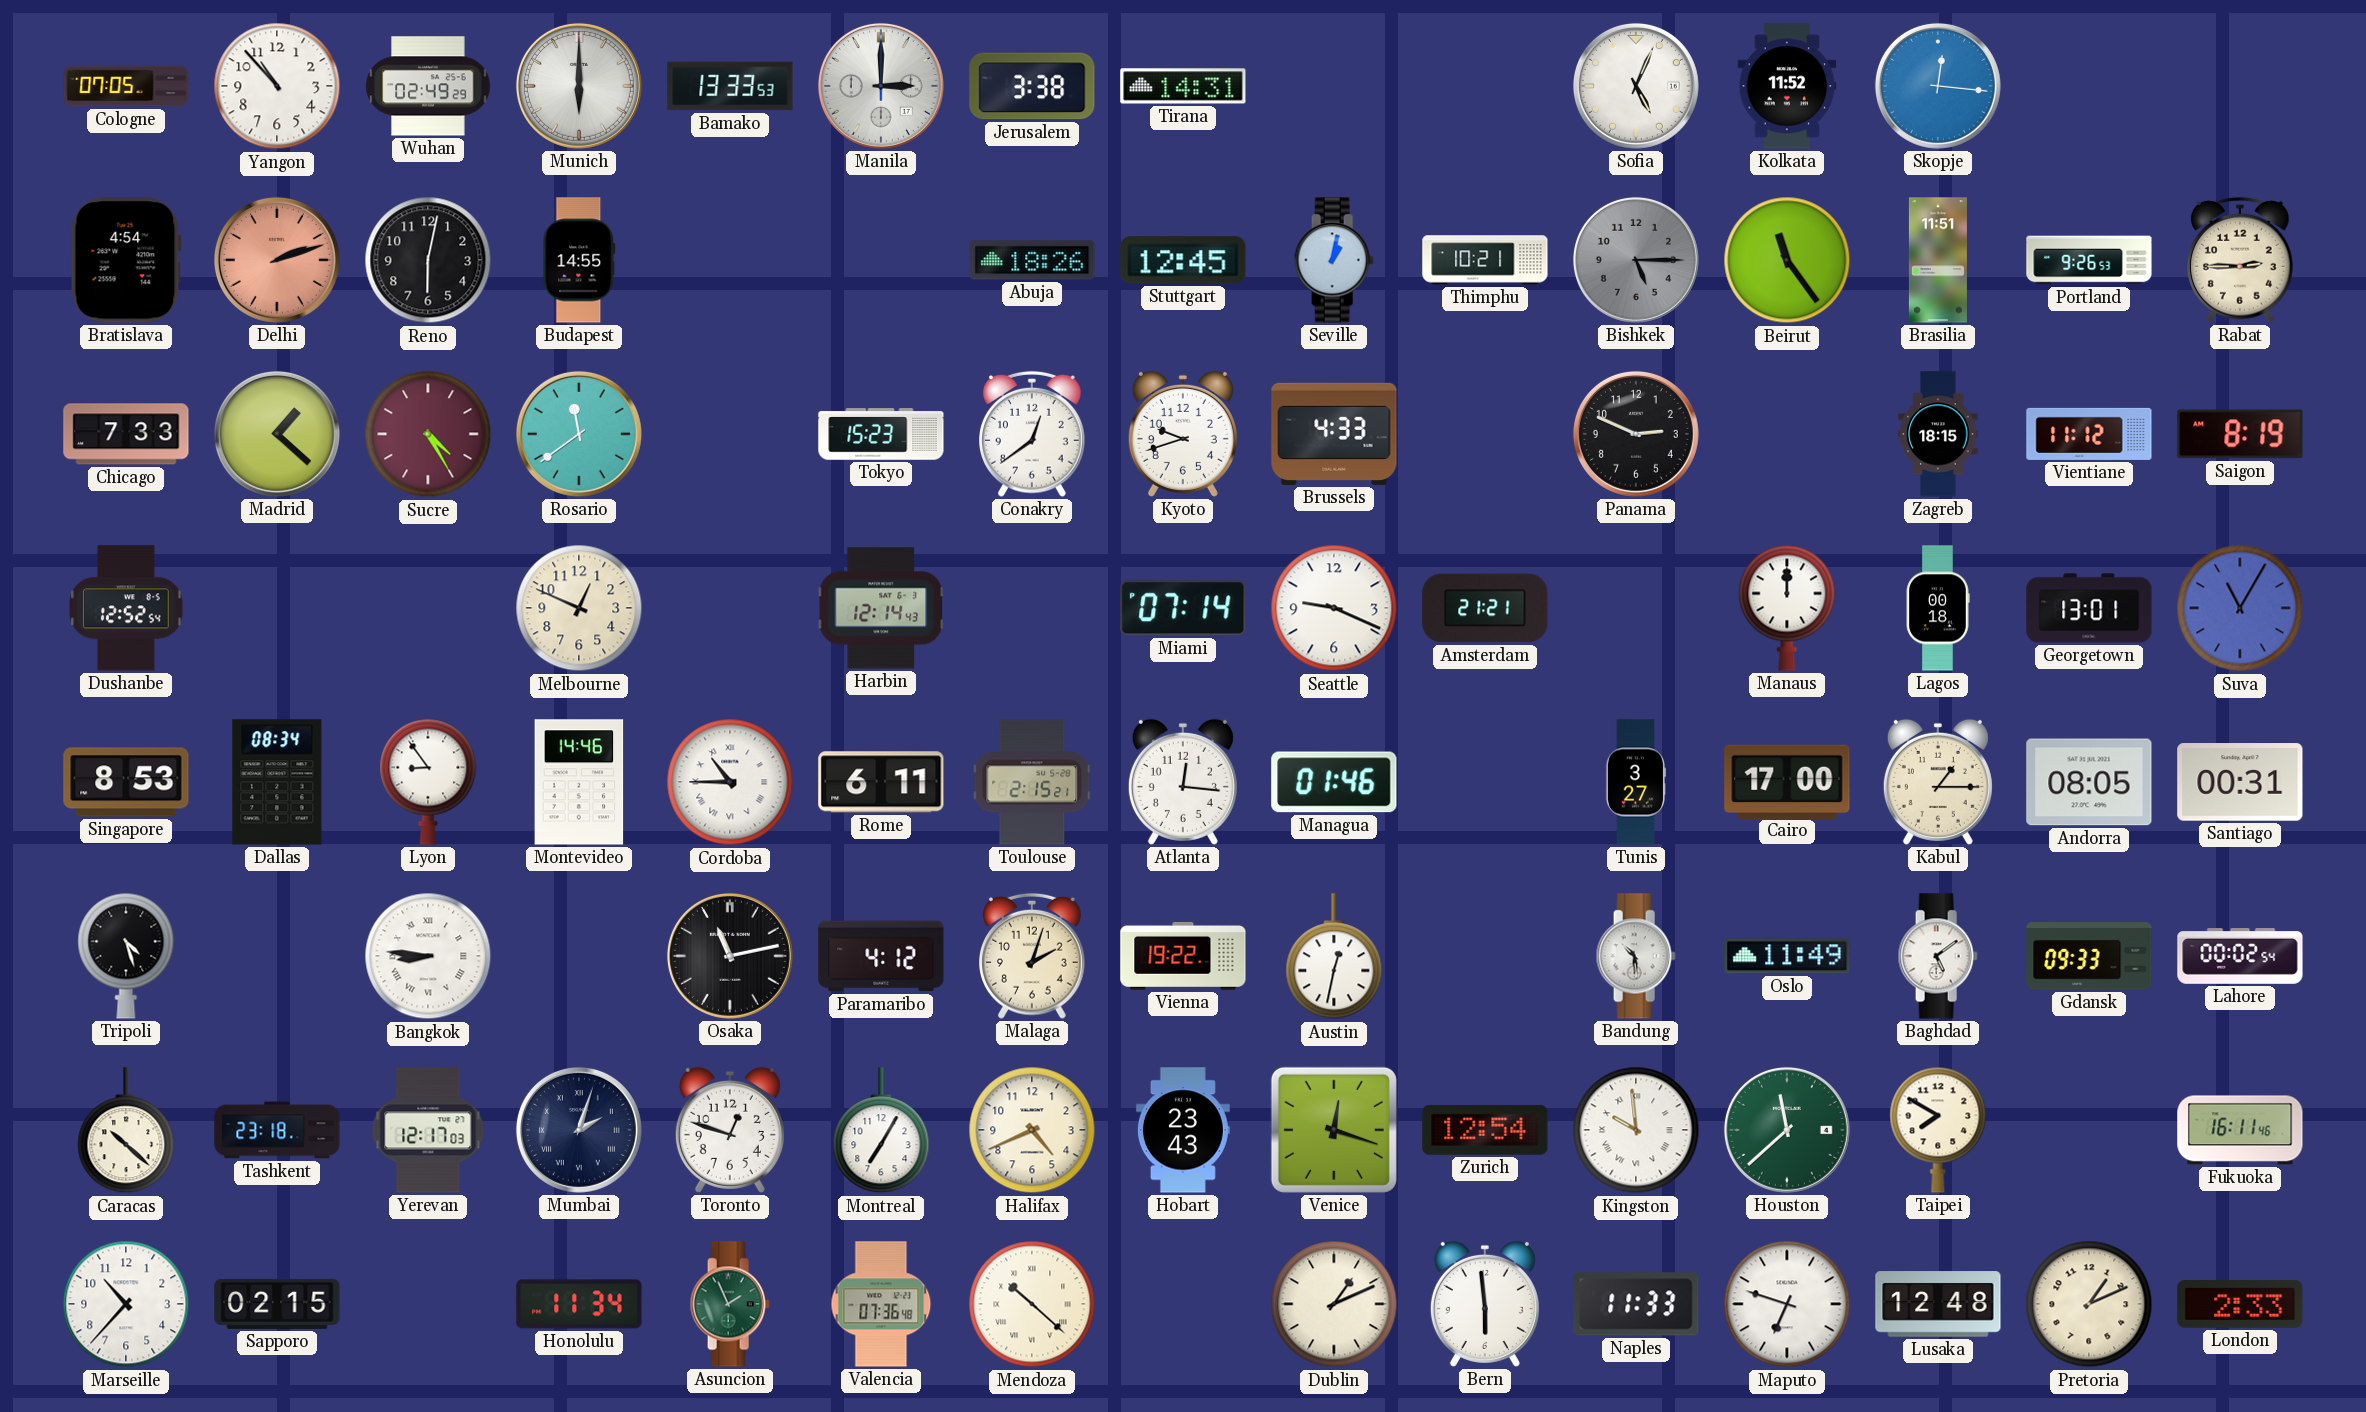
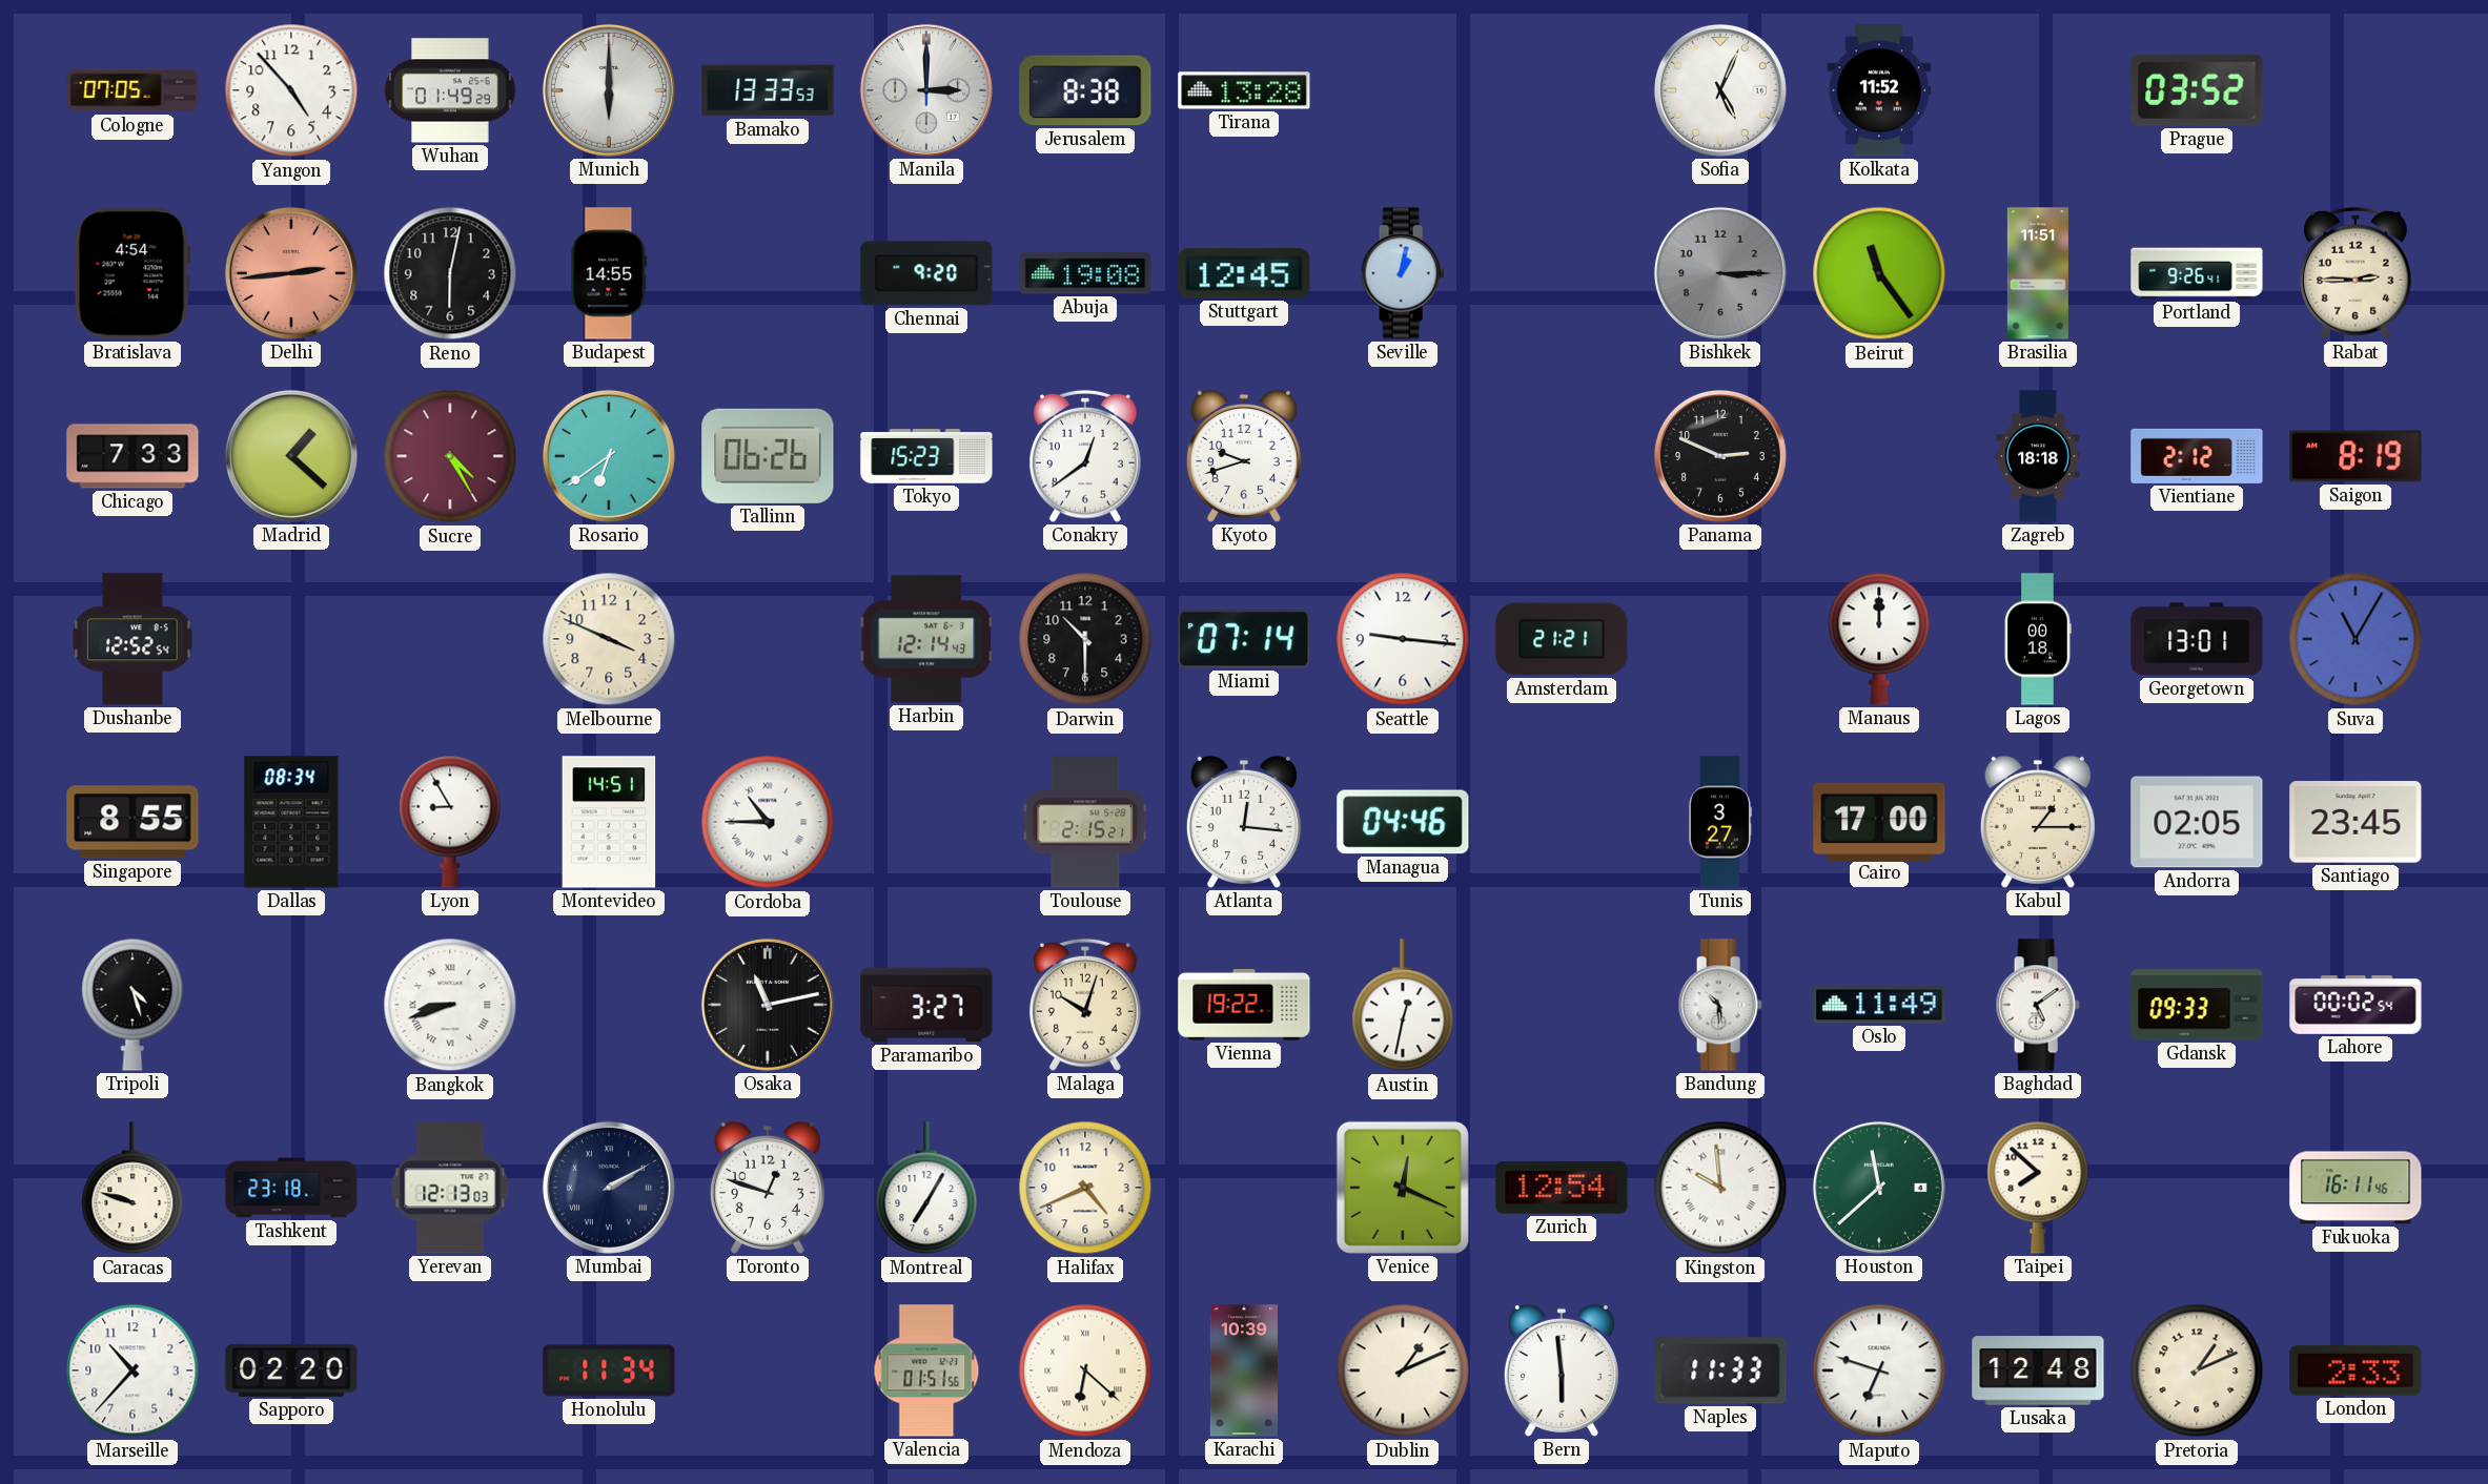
Yangon: 10:53 -> 4:53
Wuhan: 02:49 -> 01:49
Jerusalem: 3:38 -> 8:38
Tirana: 14:31 -> 13:28
Skopje: 12:16 -> none
Prague: none -> 03:52
Delhi: 2:12 -> 2:44
Chennai: none -> 9:20
Abuja: 18:26 -> 19:08
Thimphu: 10:21 -> none
Bishkek: 5:15 -> 3:15
Portland: 9:26:53 -> 9:26:41
Rosario: 11:39 -> 6:39
Tallinn: none -> 06:26
Brussels: 4:33 -> none
Zagreb: 18:15 -> 18:18
Vientiane: 11:12 -> 2:12
Melbourne: 12:49 -> 3:49
Darwin: none -> 10:30
Seattle: 9:19 -> 9:16
Singapore: 8:53 -> 8:55
Lyon: 8:54 -> 8:55
Montevideo: 14:46 -> 14:51
Rome: 6:11 -> none
Managua: 01:46 -> 04:46
Andorra: 08:05 -> 02:05
Santiago: 00:31 -> 23:45
Bangkok: 8:46 -> 8:42
Paramaribo: 4:12 -> 3:27
Malaga: 2:03 -> 10:03
Caracas: 10:22 -> 9:48
Yerevan: 12:17 -> 12:13
Mumbai: 2:03 -> 2:10
Hobart: 23:43 -> none
Venice: 12:18 -> 12:19
Taipei: 7:50 -> 7:52
Sapporo: 02:15 -> 02:20
Asuncion: 1:56 -> none
Valencia: 07:36 -> 01:51
Mendoza: 10:22 -> 6:22
Karachi: none -> 10:39
